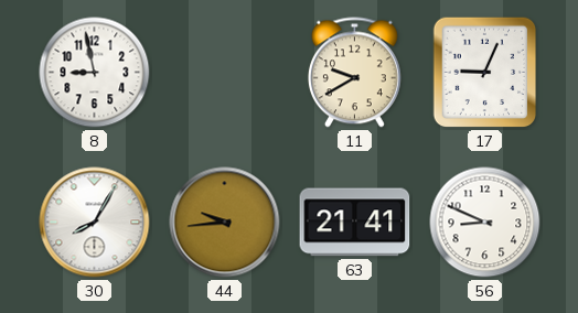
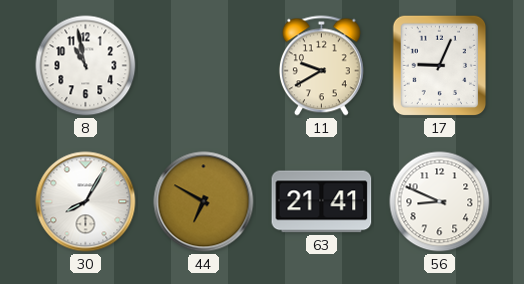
8: 8:58 -> 10:58
44: 9:44 -> 6:50
